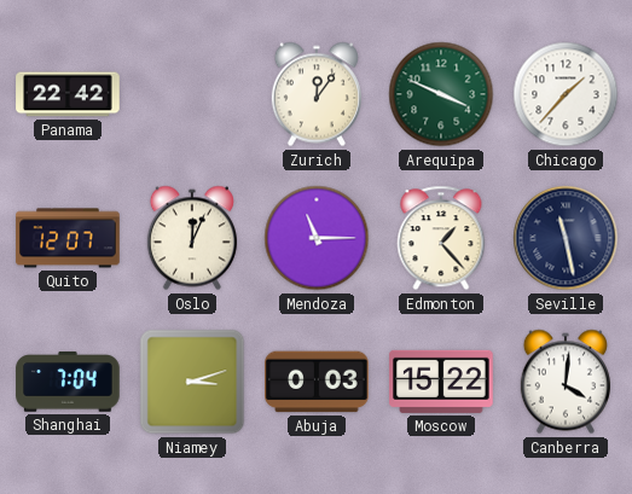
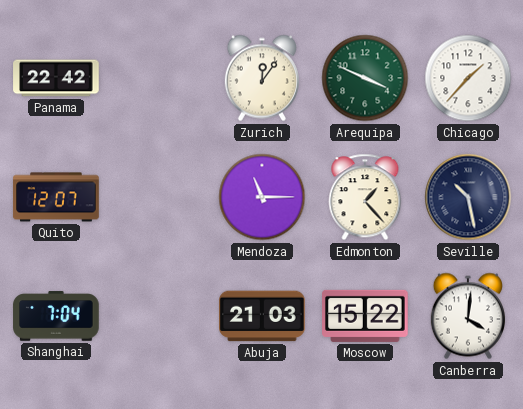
Oslo: 12:04 -> none
Seville: 11:28 -> 10:28
Niamey: 3:12 -> none
Abuja: 0:03 -> 21:03
